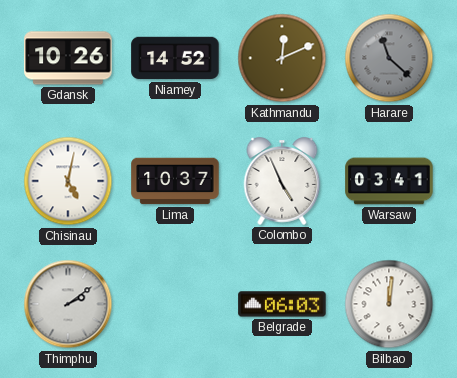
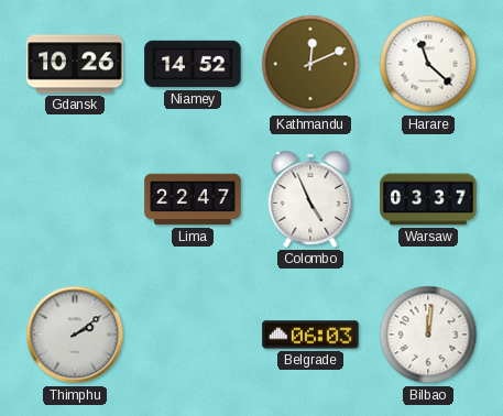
Harare dial: grey -> white
Chisinau: 5:02 -> none
Lima: 10:37 -> 22:47
Warsaw: 03:41 -> 03:37
